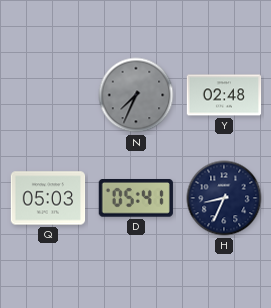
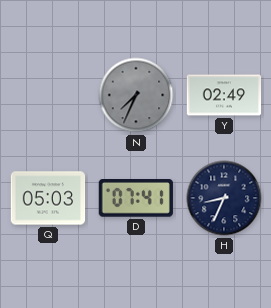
Y: 02:48 -> 02:49
D: 05:41 -> 07:41
